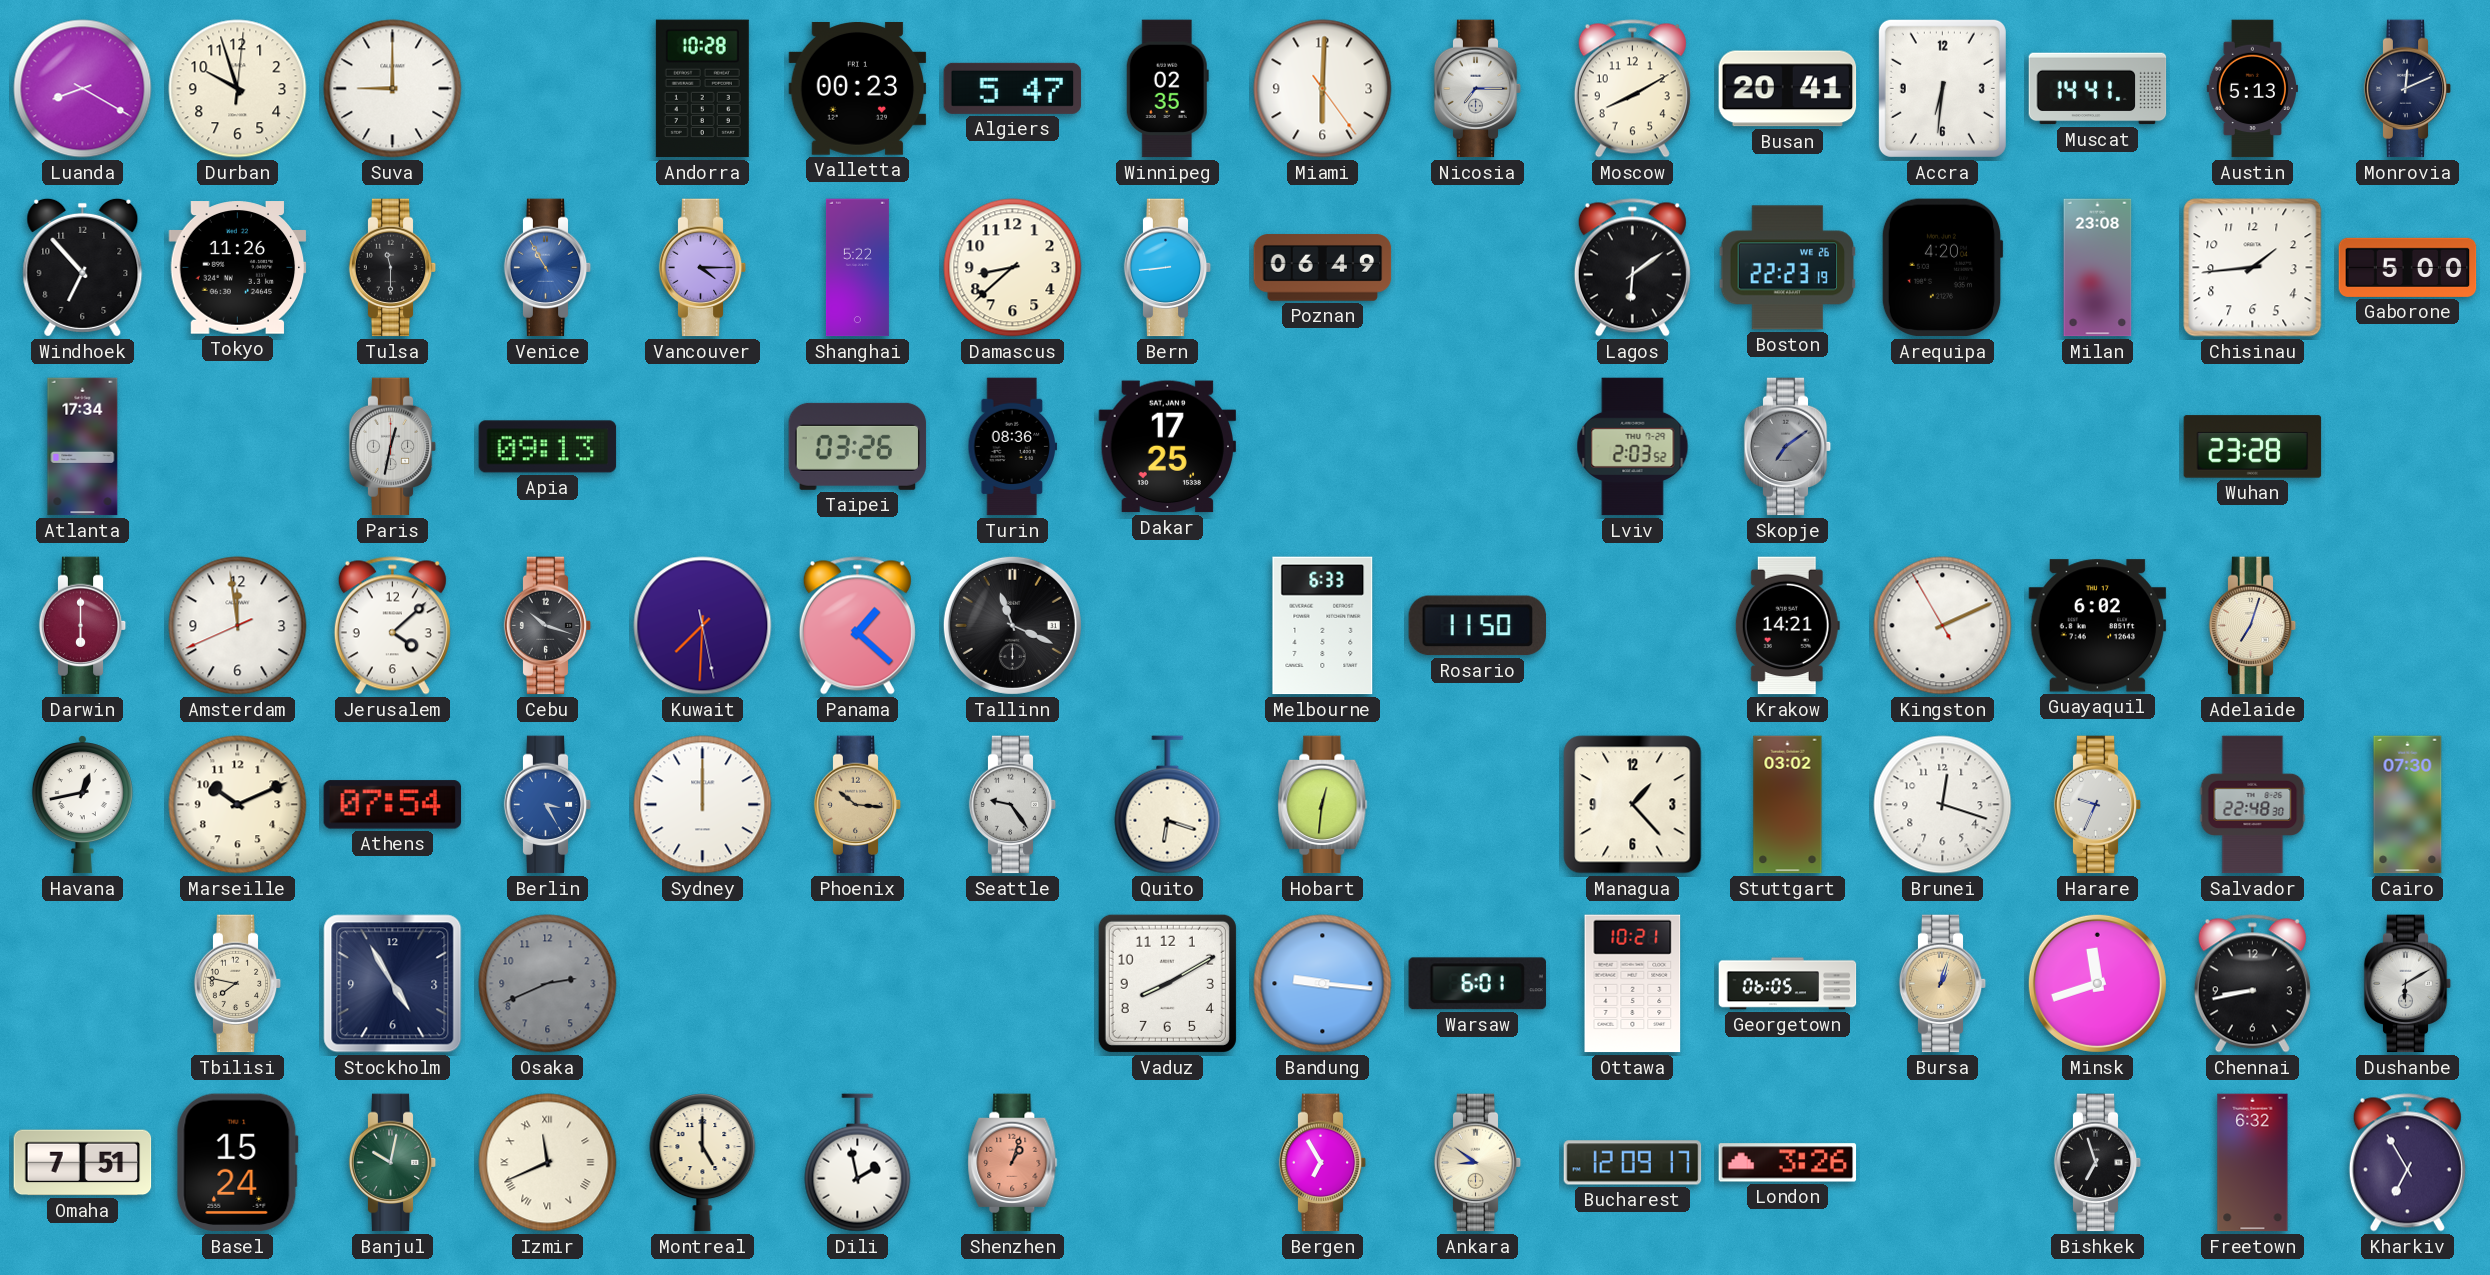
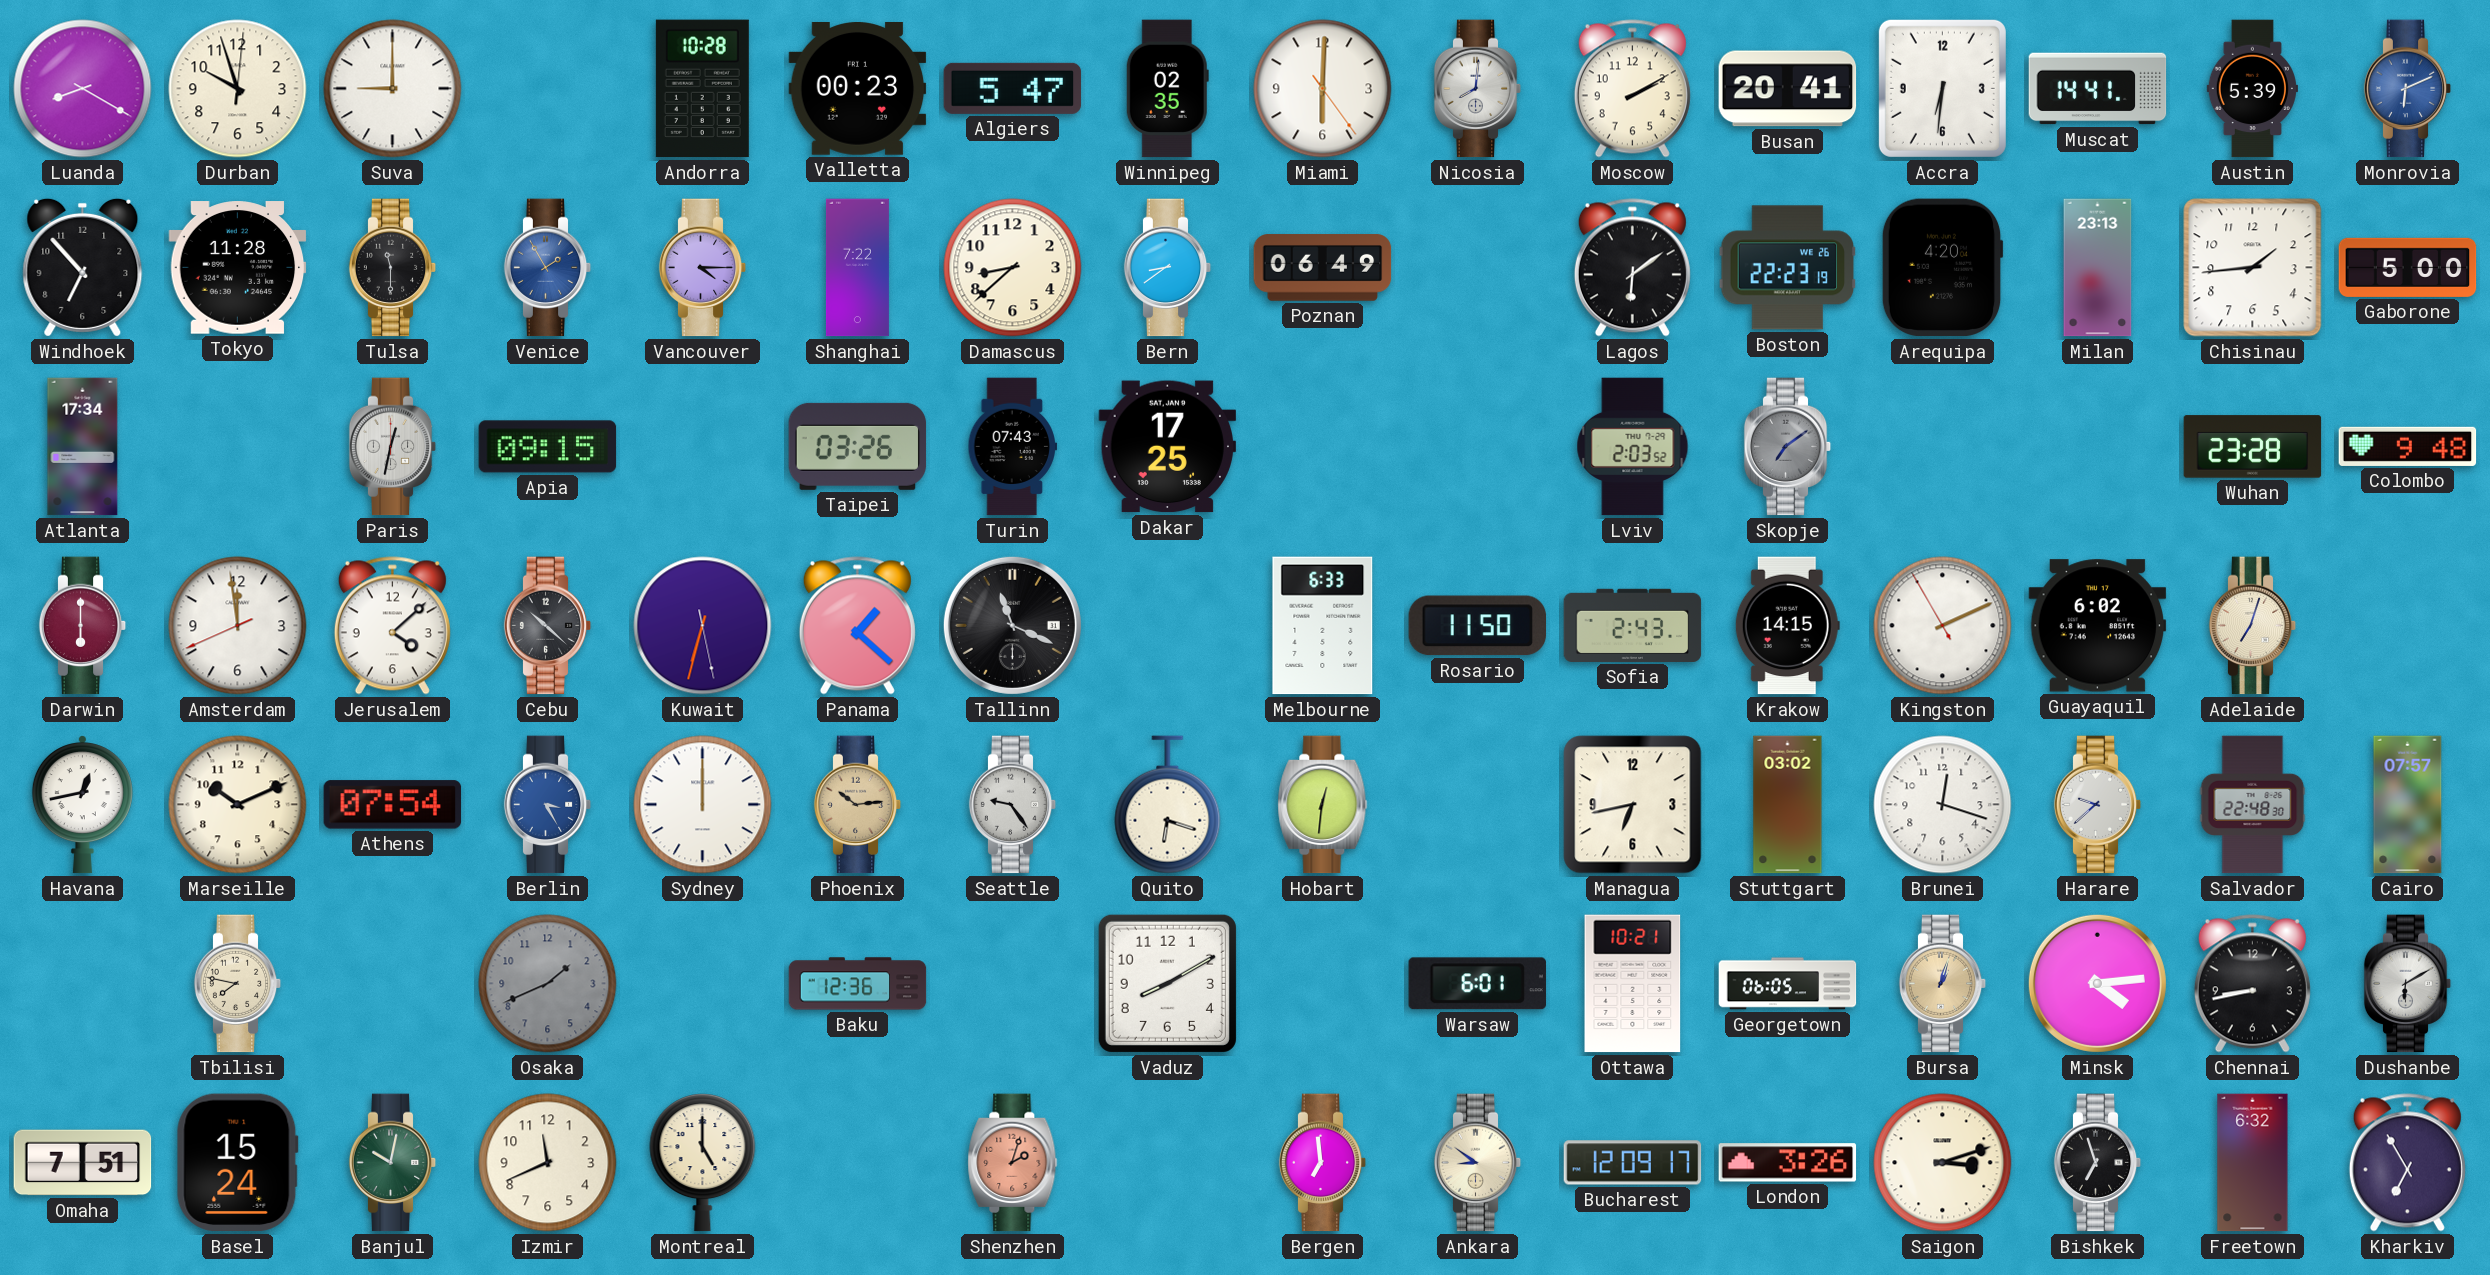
Nicosia: 7:15 -> 8:01
Moscow: 8:10 -> 2:10
Austin: 5:13 -> 5:39
Monrovia: 12:11 -> 6:11
Monrovia dial: navy -> blue
Tokyo: 11:26 -> 11:28
Venice: 10:55 -> 1:55
Shanghai: 5:22 -> 7:22
Bern: 8:44 -> 8:39
Milan: 23:08 -> 23:13
Apia: 09:13 -> 09:15
Turin: 08:36 -> 07:43
Colombo: none -> 9:48
Cebu: 10:18 -> 10:22
Kuwait: 7:30 -> 6:32
Sofia: none -> 2:43
Krakow: 14:21 -> 14:15
Phoenix: 10:16 -> 10:14
Managua: 1:23 -> 6:43
Harare: 9:34 -> 9:38
Cairo: 07:30 -> 07:57
Stockholm: 4:55 -> none
Osaka: 2:41 -> 1:41
Baku: none -> 12:36
Bandung: 9:16 -> none
Minsk: 11:42 -> 4:14
Izmir numerals: Roman -> Arabic
Dili: 1:58 -> none
Shenzhen: 1:03 -> 2:03
Bergen: 6:55 -> 6:59
Saigon: none -> 3:12
